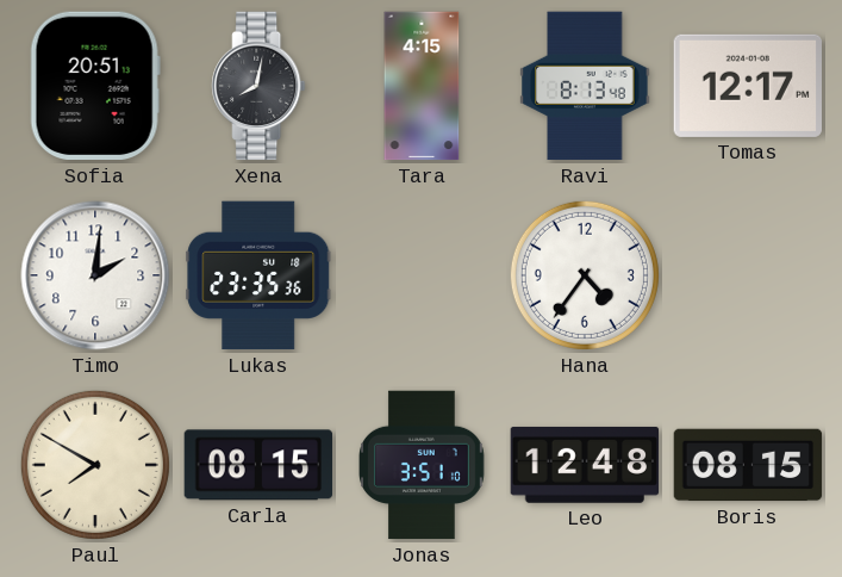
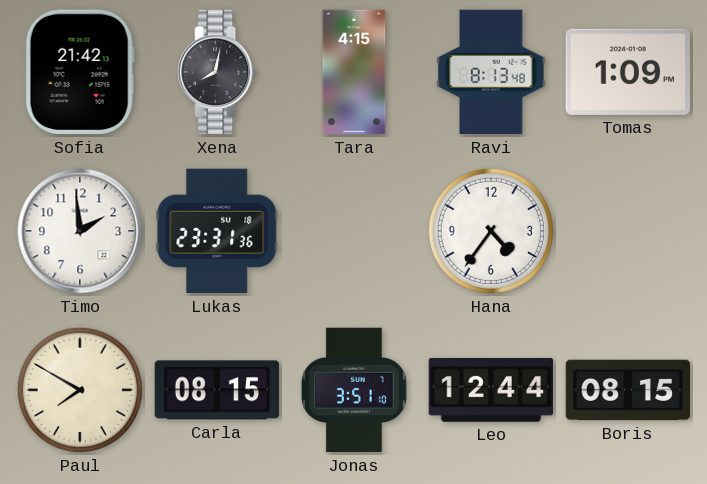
Sofia: 20:51 -> 21:42
Tomas: 12:17 -> 1:09
Timo: 2:01 -> 1:59
Lukas: 23:35 -> 23:31
Leo: 12:48 -> 12:44
